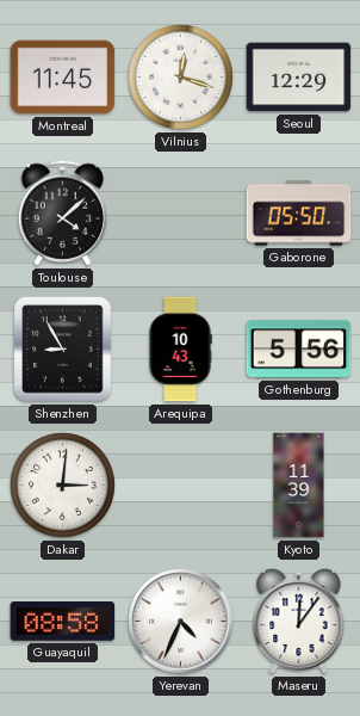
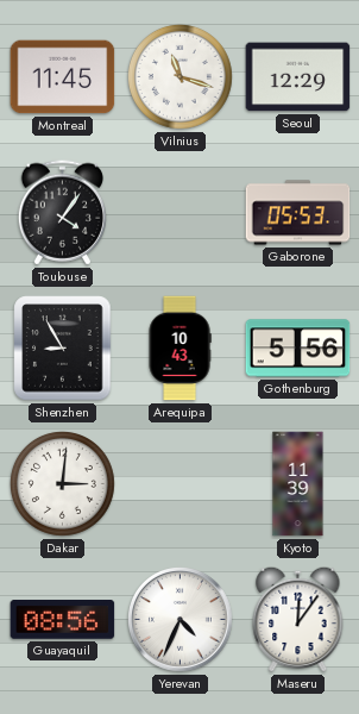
Vilnius: 12:18 -> 11:18
Toulouse: 4:08 -> 4:06
Gaborone: 05:50 -> 05:53
Guayaquil: 08:58 -> 08:56
